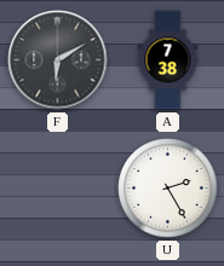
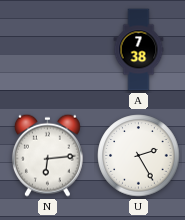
F: 6:10 -> none
N: none -> 6:14
